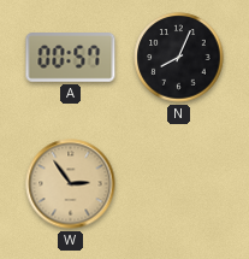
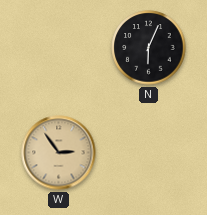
A: 00:57 -> none
N: 8:04 -> 6:04
